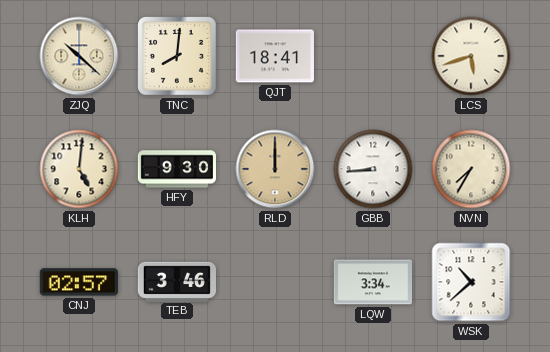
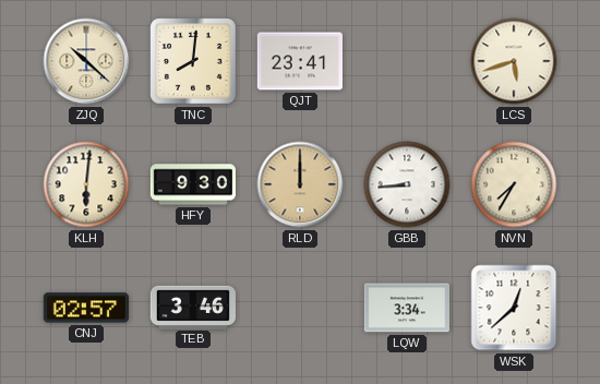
QJT: 18:41 -> 23:41
KLH: 5:01 -> 6:01
WSK: 10:38 -> 12:38
